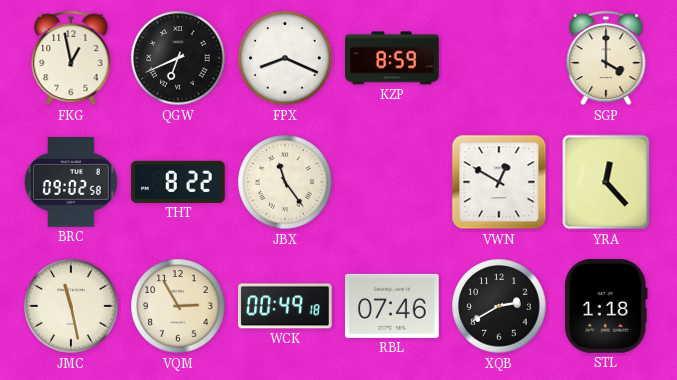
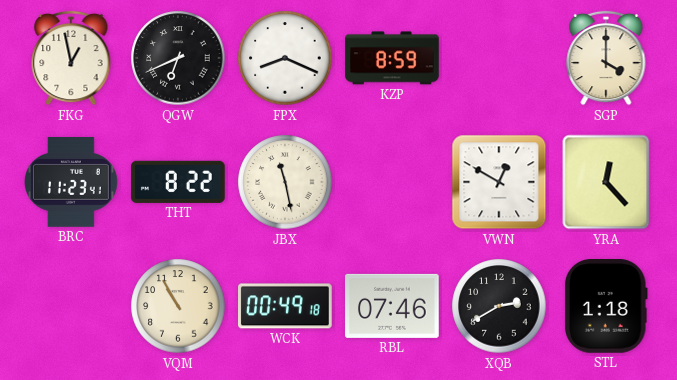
BRC: 09:02 -> 11:23
JBX: 11:24 -> 11:28
JMC: 11:28 -> none
VQM: 2:55 -> 10:55
